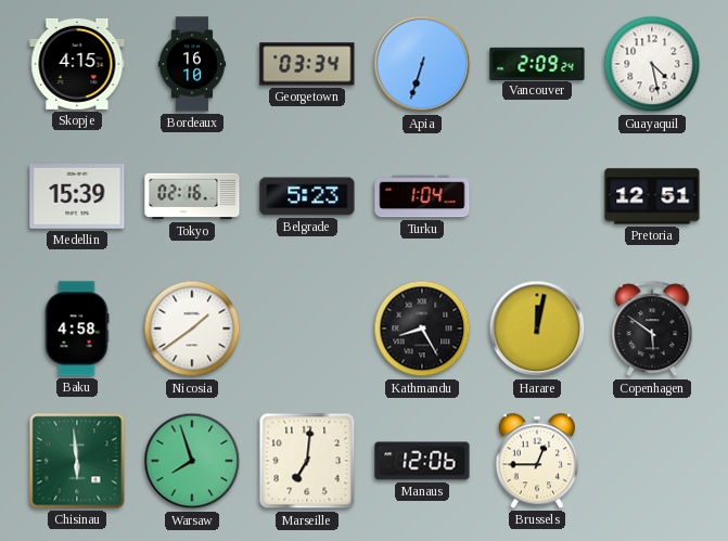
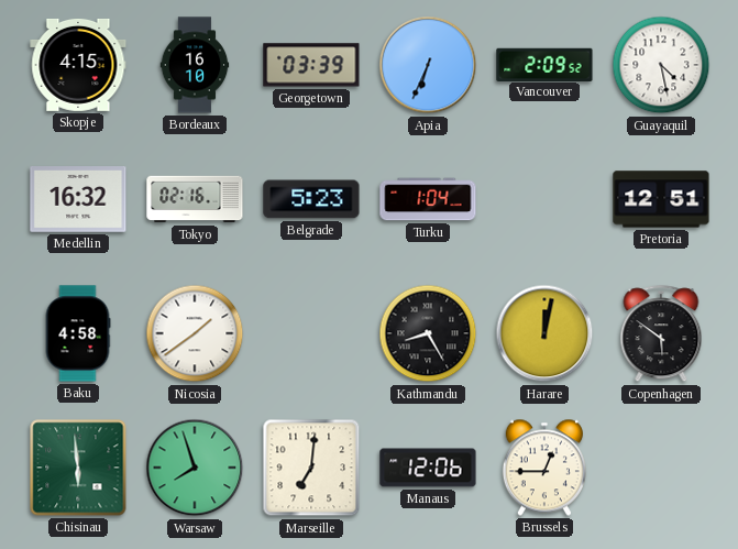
Georgetown: 03:34 -> 03:39
Apia: 6:33 -> 6:34
Vancouver: 2:09:24 -> 2:09:52
Medellin: 15:39 -> 16:32
